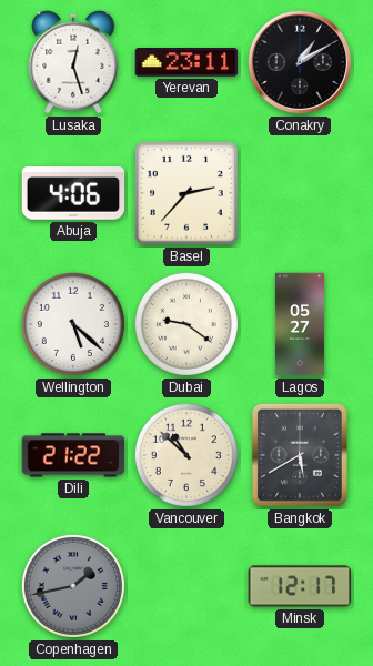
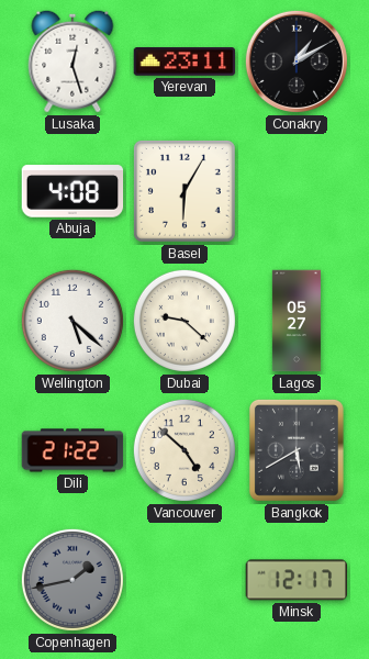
Abuja: 4:06 -> 4:08
Basel: 2:37 -> 6:05
Dubai: 9:21 -> 9:22
Vancouver: 10:52 -> 4:52
